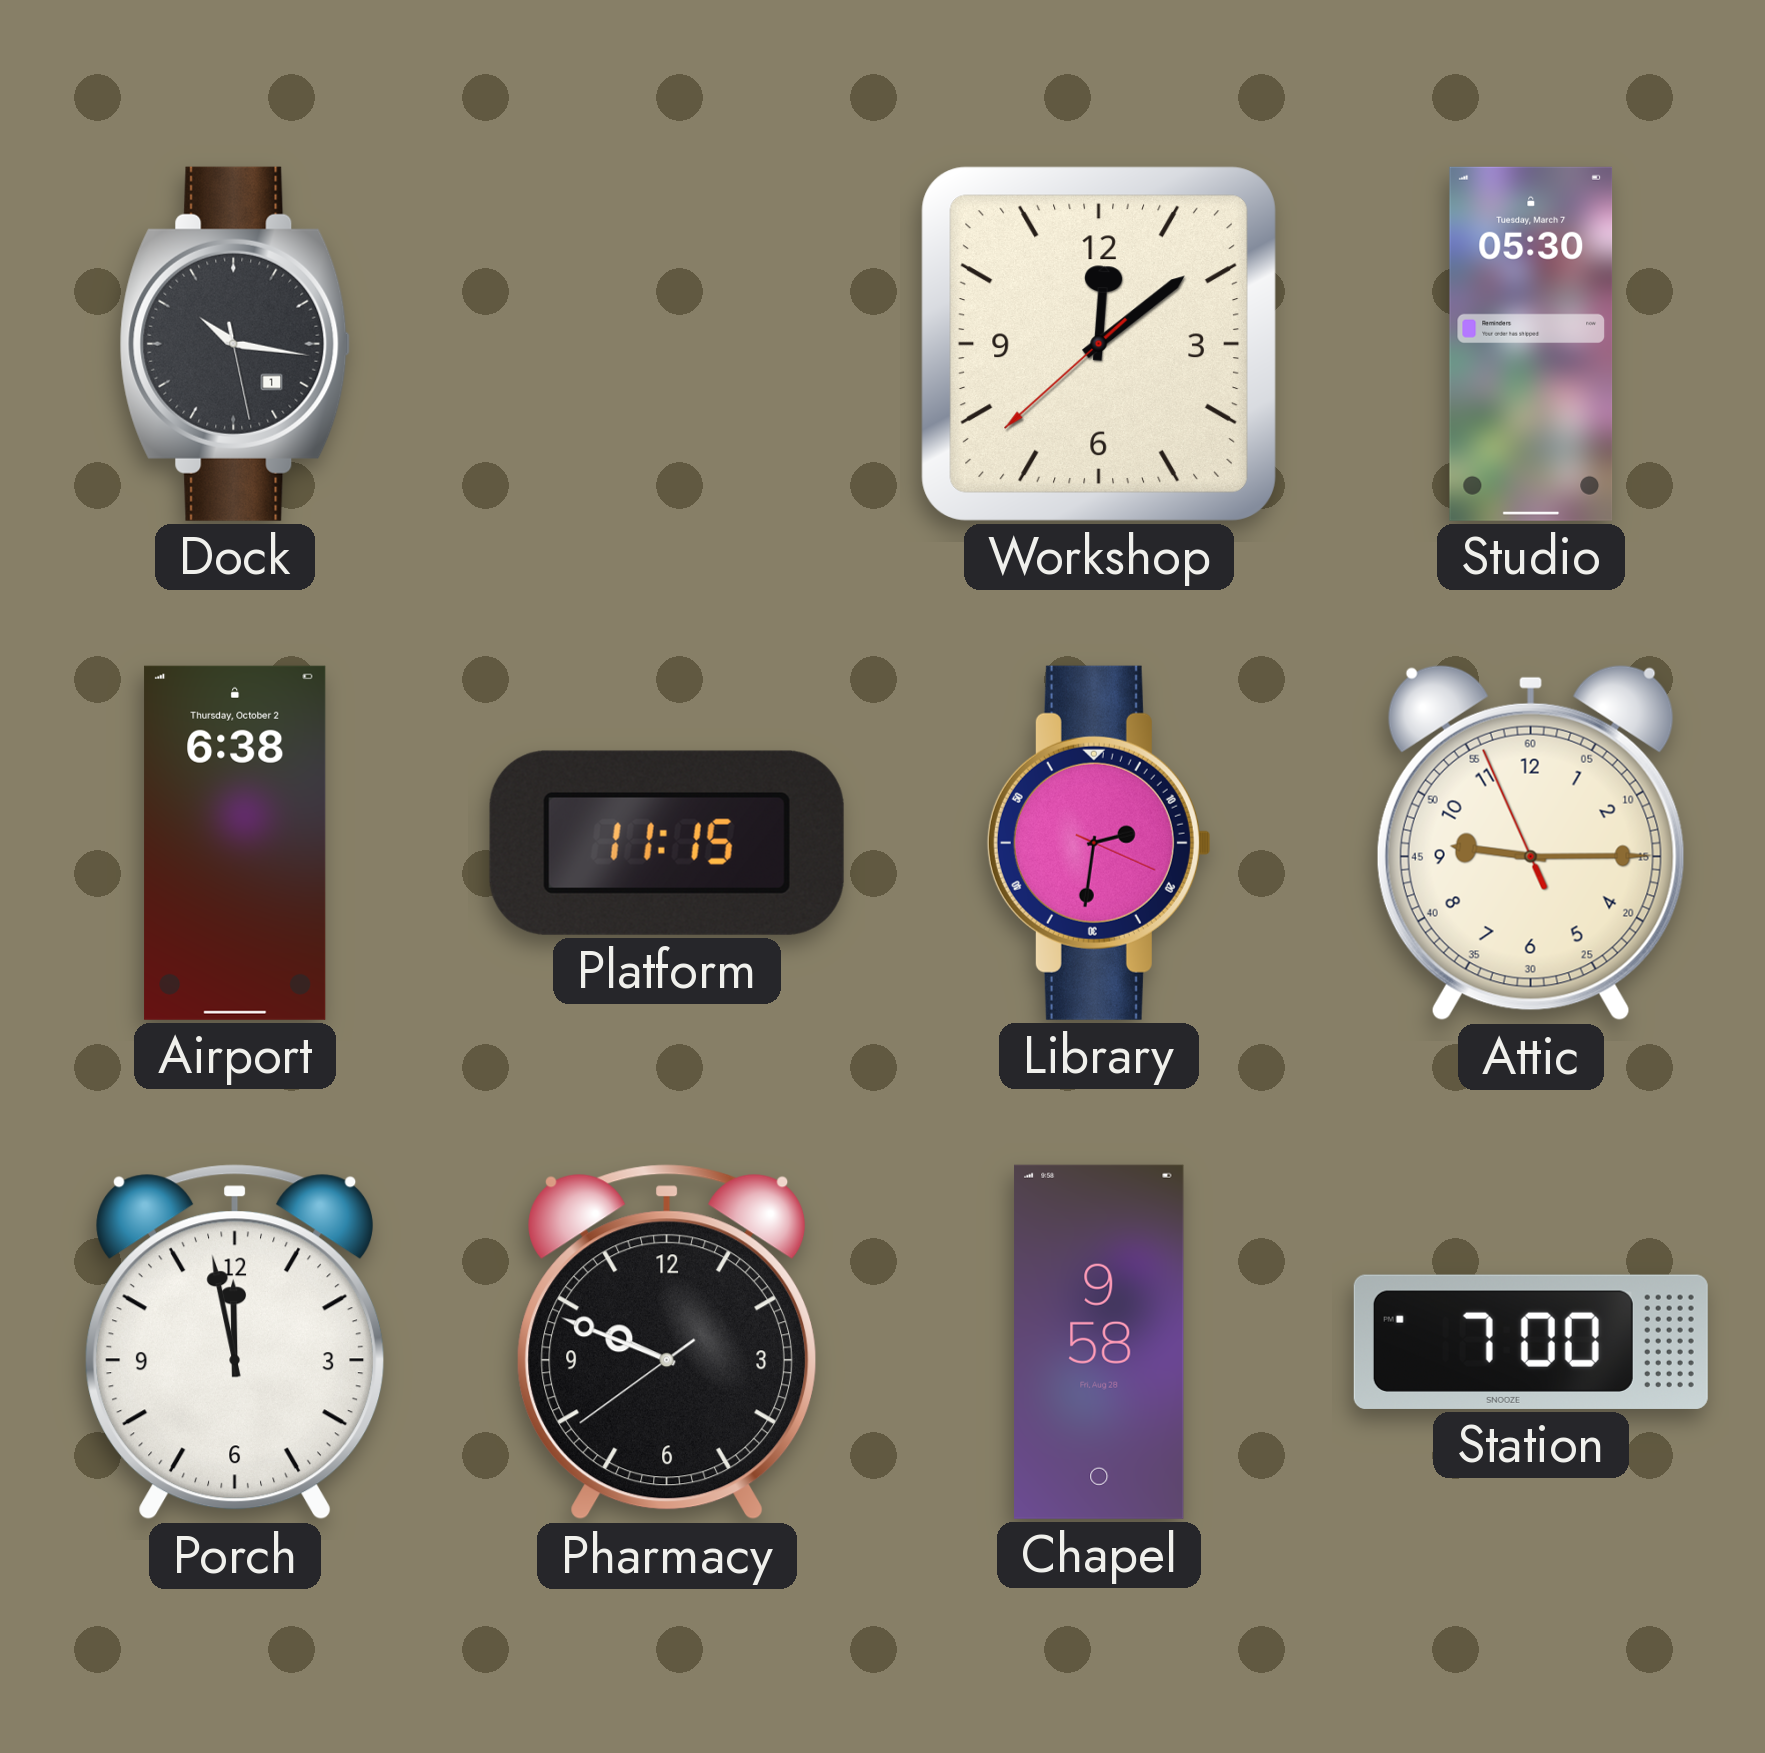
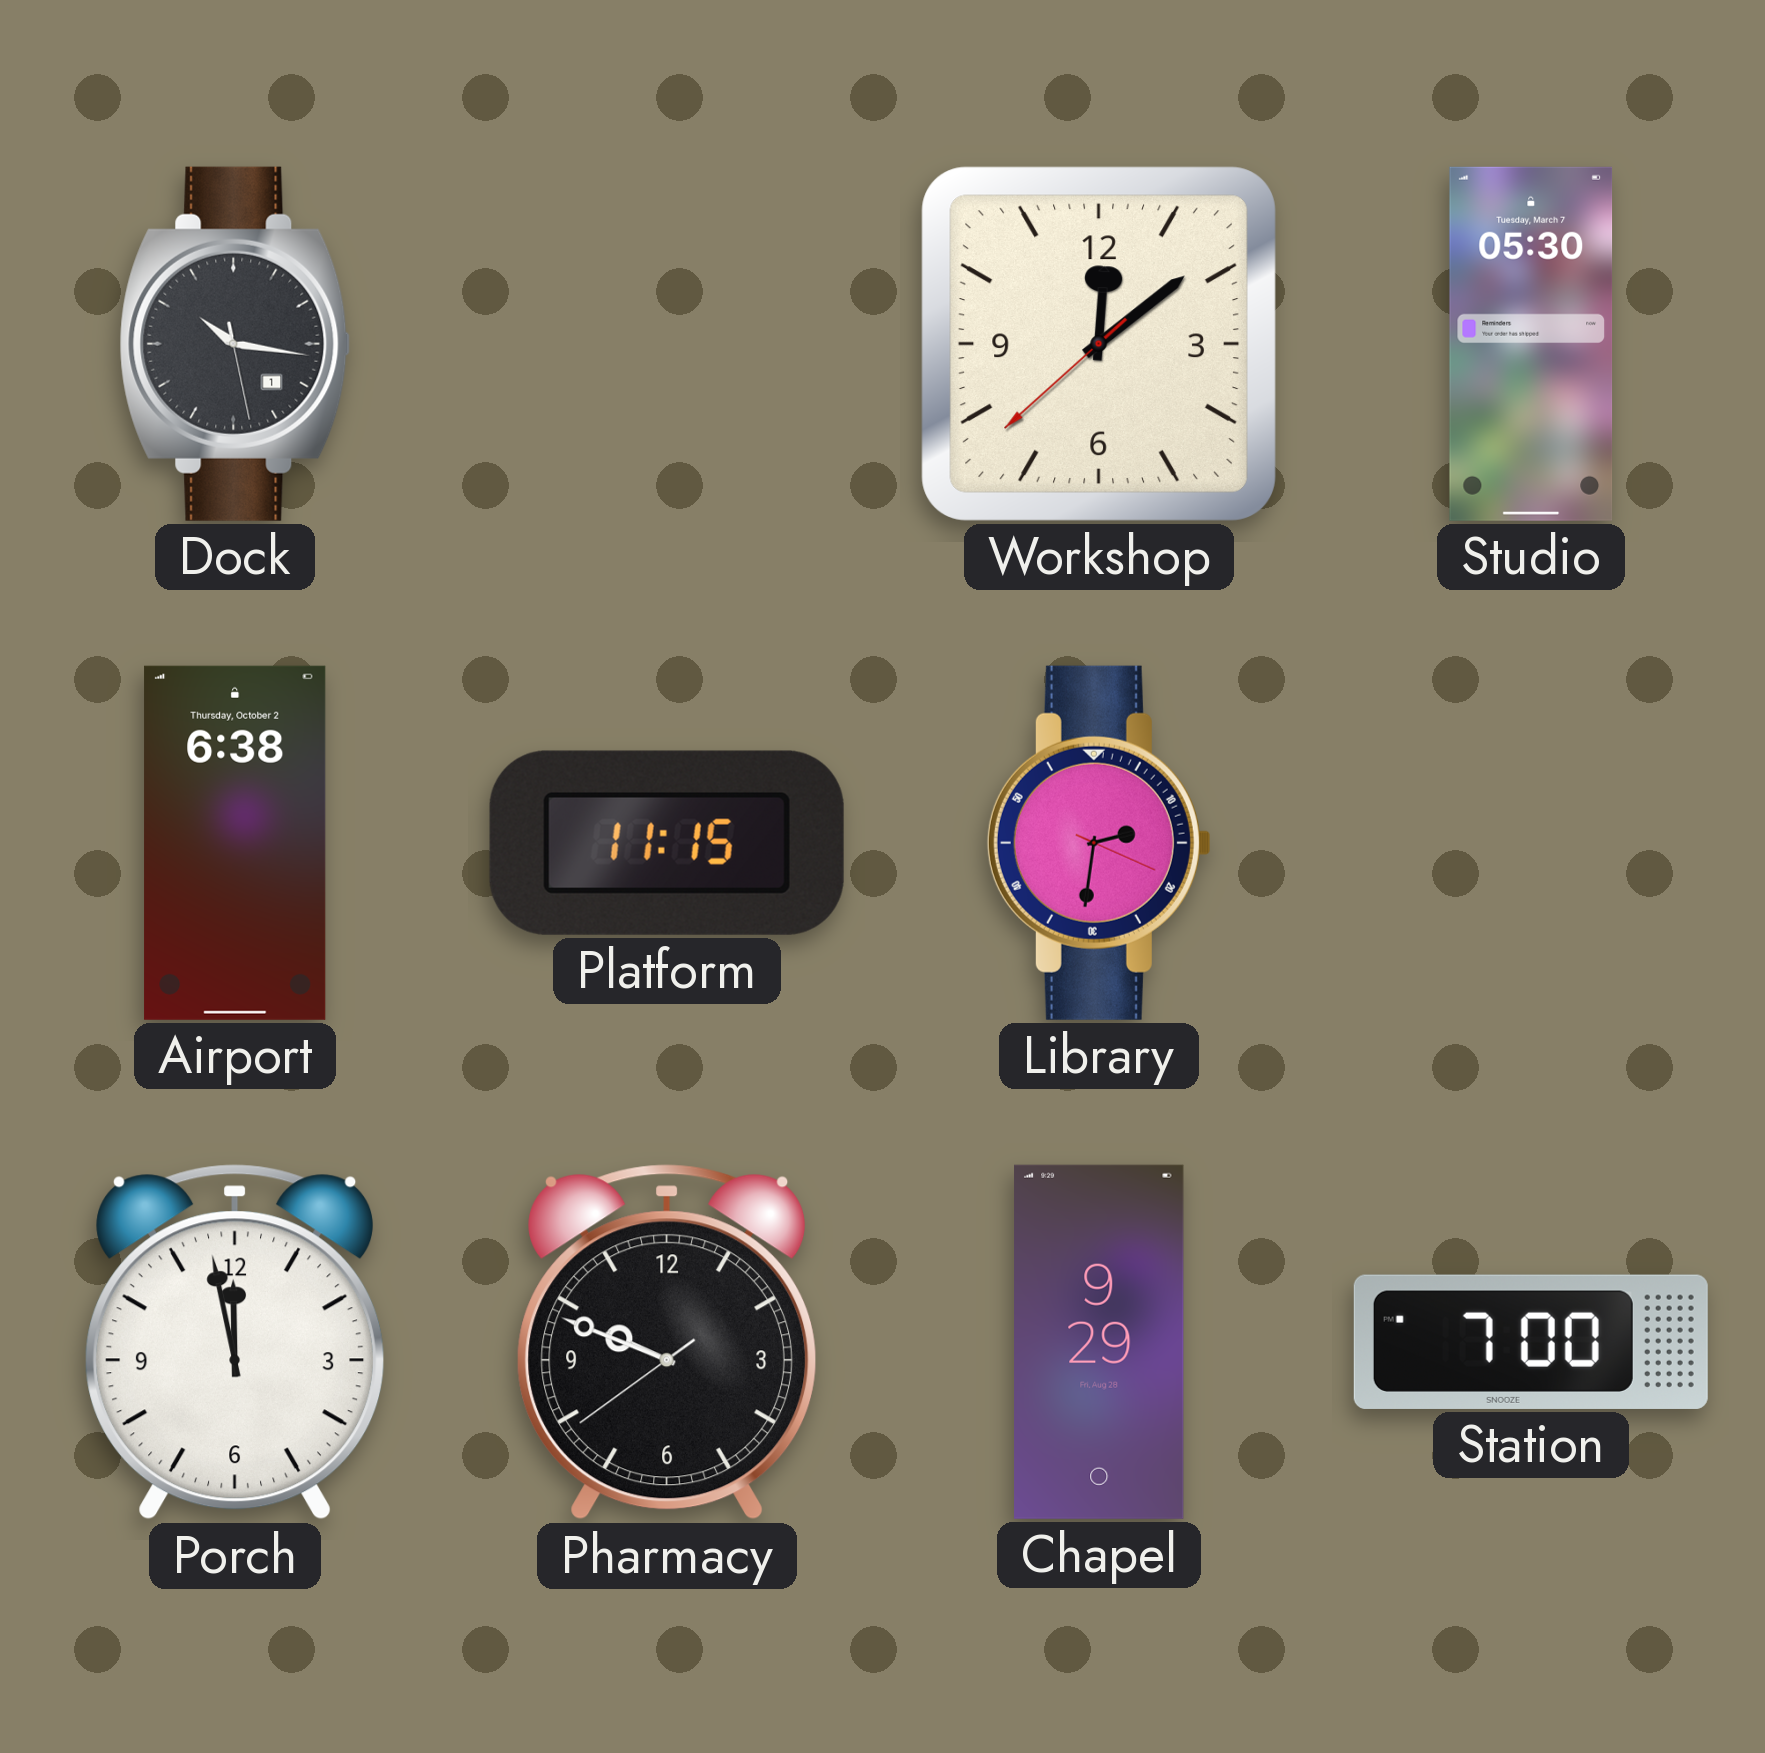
Attic: 9:14 -> none
Chapel: 9:58 -> 9:29
